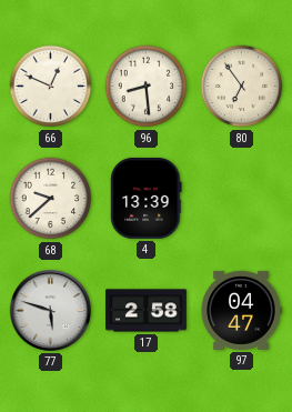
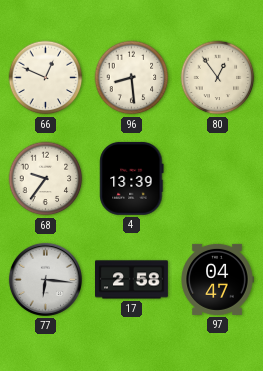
80: 6:54 -> 12:54
68: 9:38 -> 9:36
77: 5:48 -> 6:16
